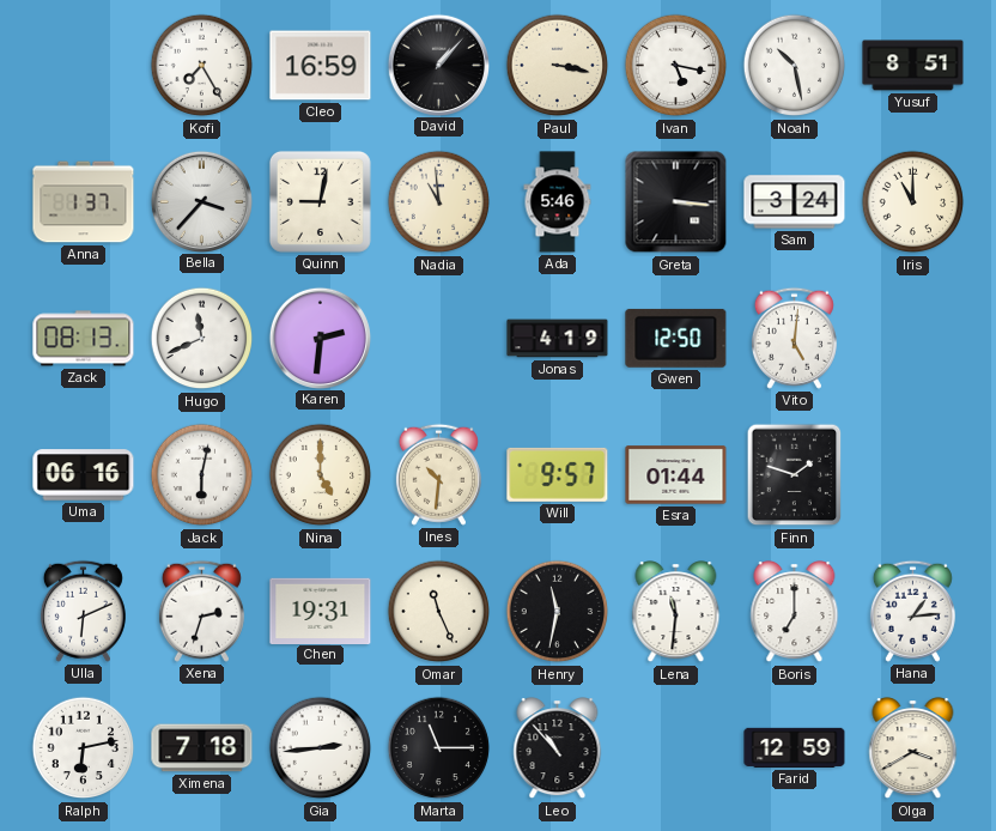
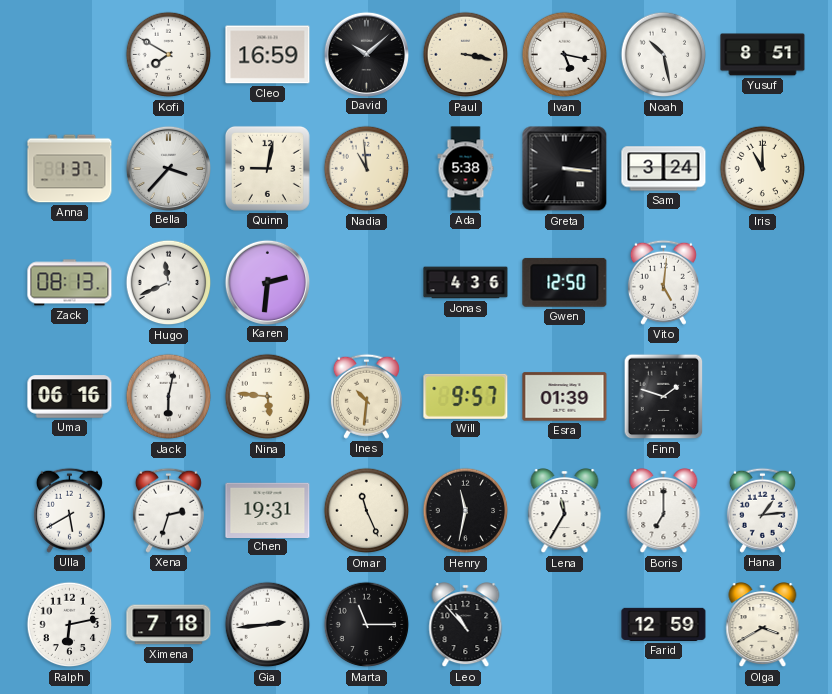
Kofi: 7:25 -> 7:50
David: 1:07 -> 10:08
Ada: 5:46 -> 5:38
Jonas: 4:19 -> 4:36
Nina: 5:00 -> 5:46
Esra: 01:44 -> 01:39
Ulla: 6:11 -> 5:40
Lena: 11:31 -> 11:35
